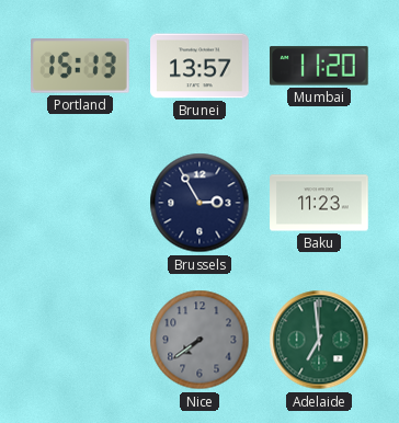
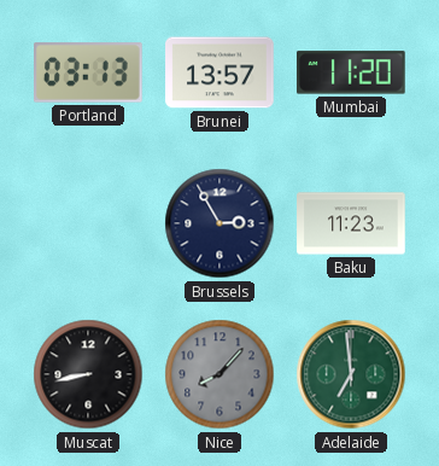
Portland: 15:13 -> 03:13
Muscat: none -> 8:43
Nice: 7:39 -> 8:07
